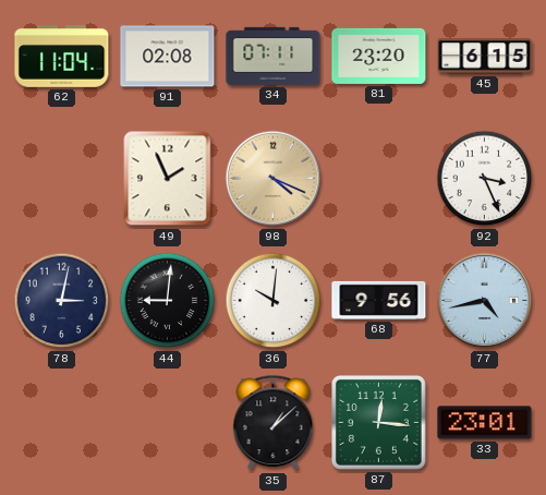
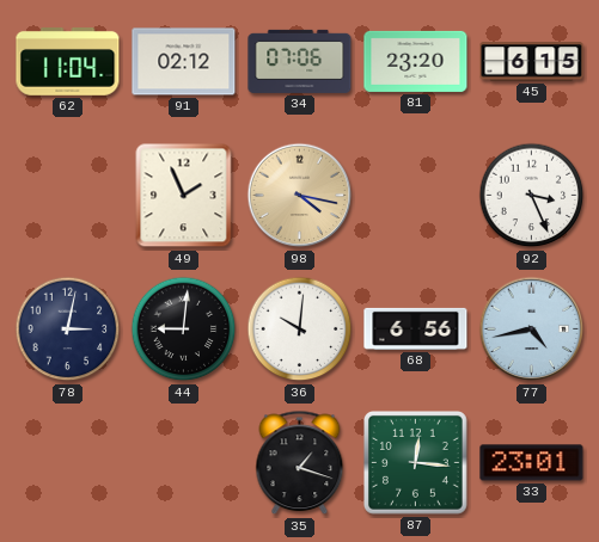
91: 02:08 -> 02:12
34: 07:11 -> 07:06
98: 4:19 -> 4:17
68: 9:56 -> 6:56
35: 1:08 -> 1:18
